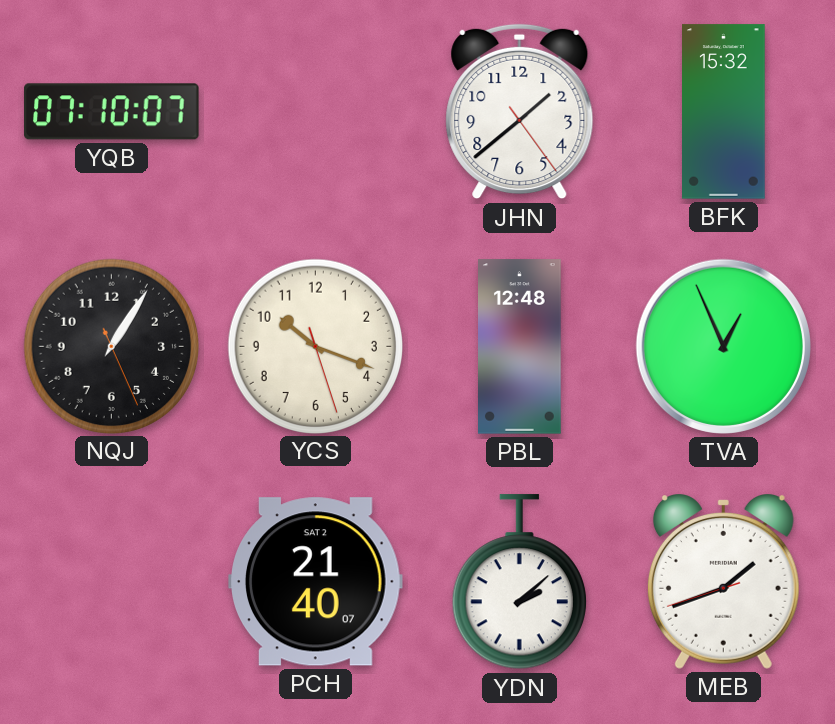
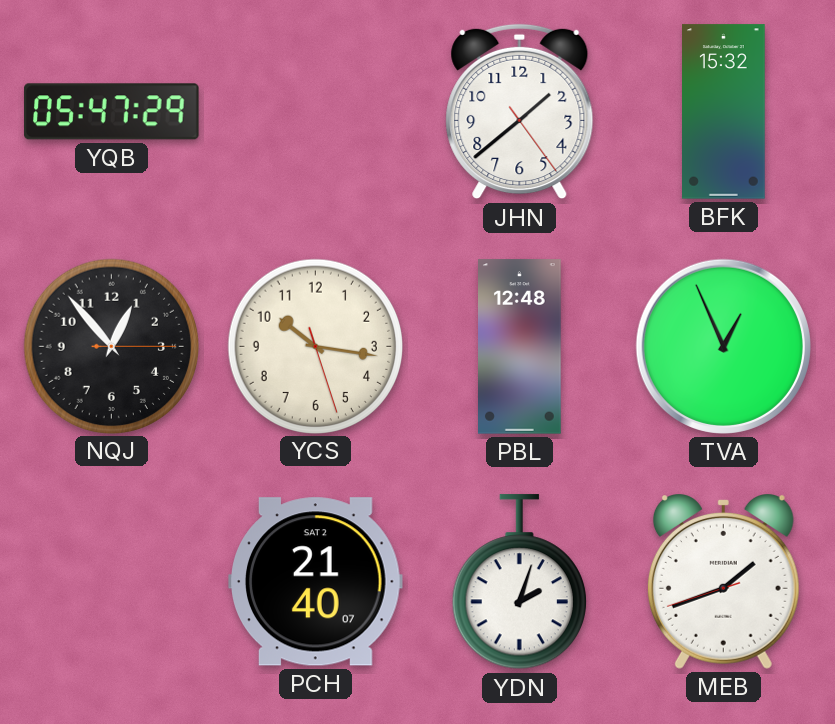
YQB: 07:10 -> 05:47
NQJ: 1:05 -> 12:53
YCS: 10:18 -> 10:16
YDN: 2:08 -> 2:03
